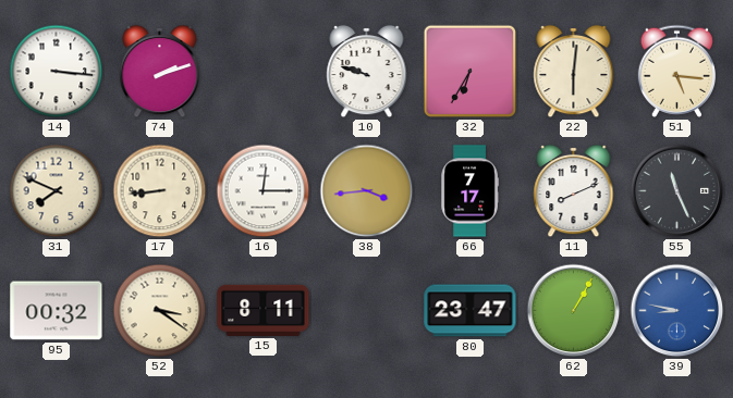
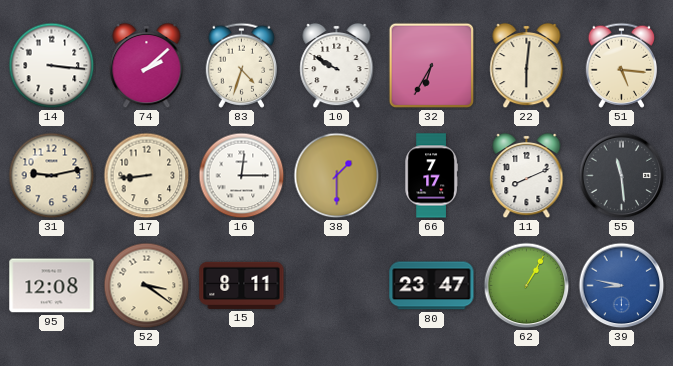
74: 2:12 -> 2:08
83: none -> 4:33
10: 9:48 -> 9:50
31: 7:49 -> 9:13
38: 3:44 -> 1:30
55: 11:26 -> 11:29
95: 00:32 -> 12:08
